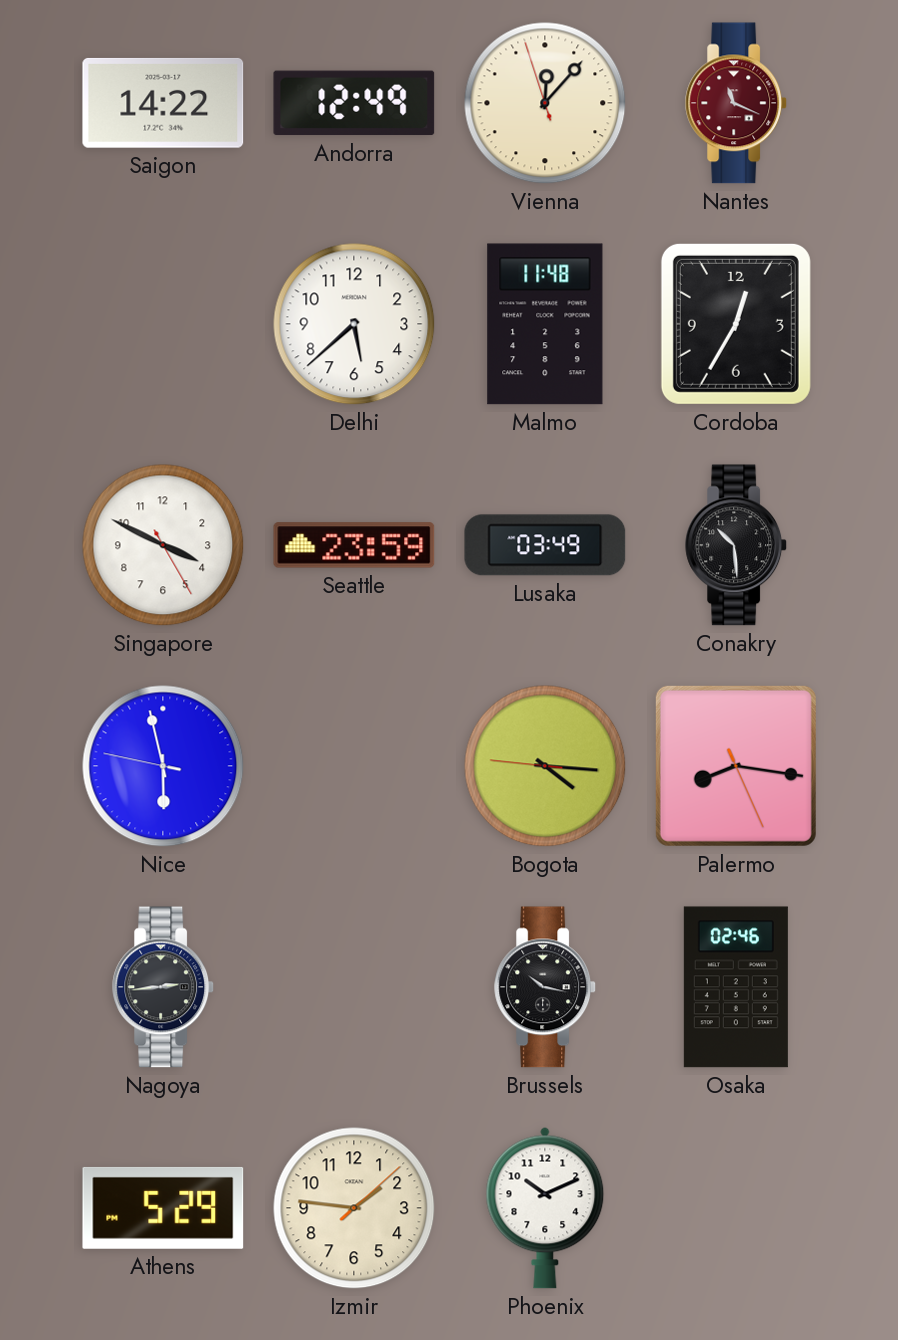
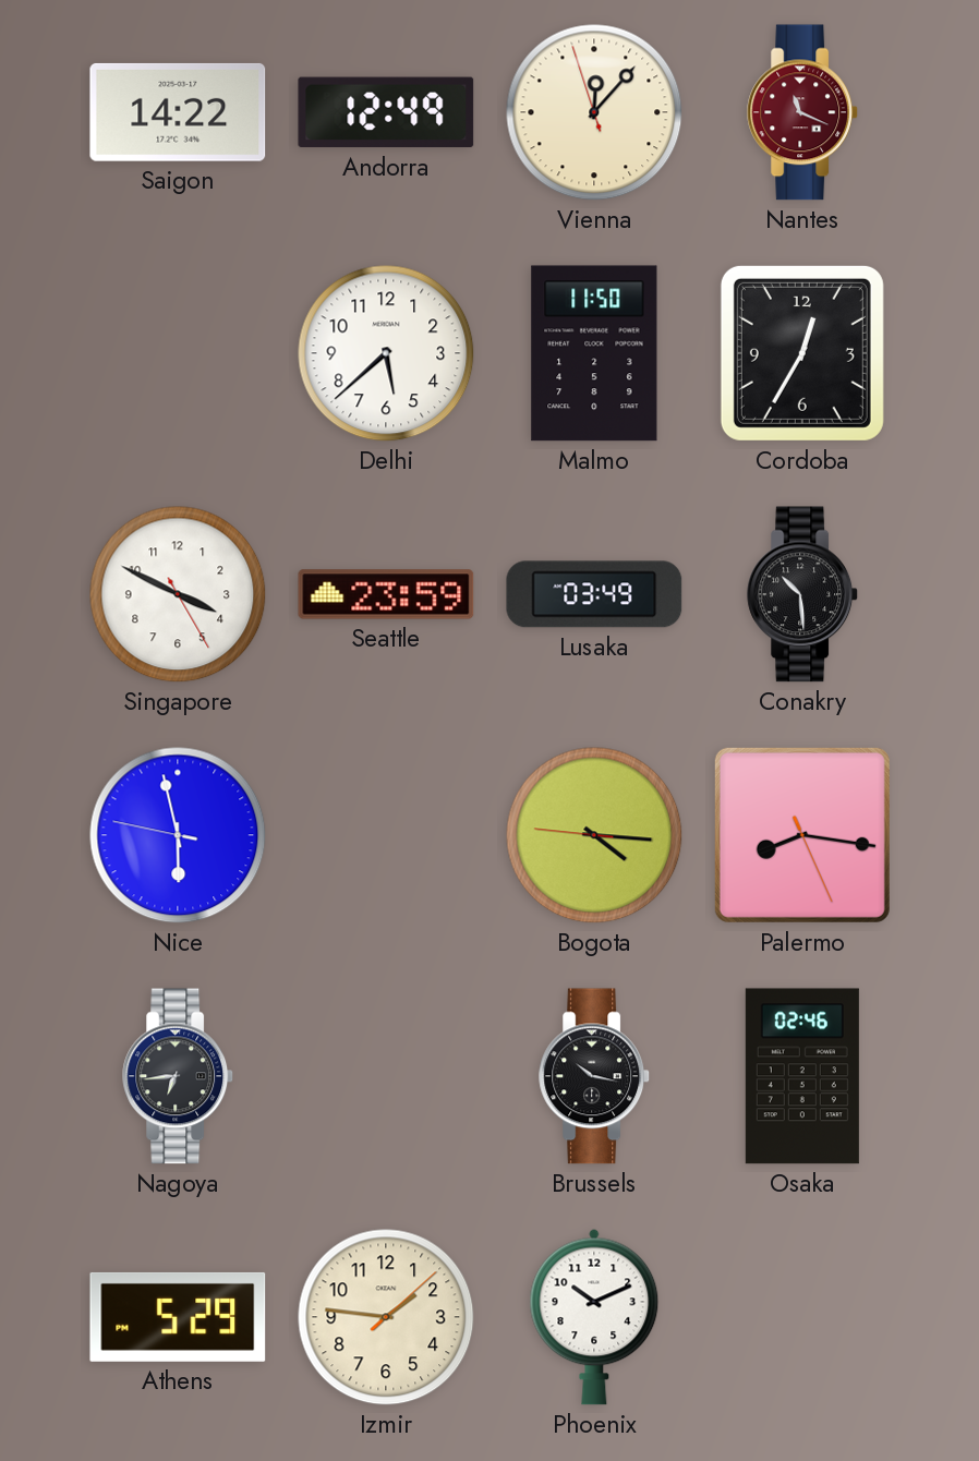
Malmo: 11:48 -> 11:50
Nagoya: 2:44 -> 6:44
